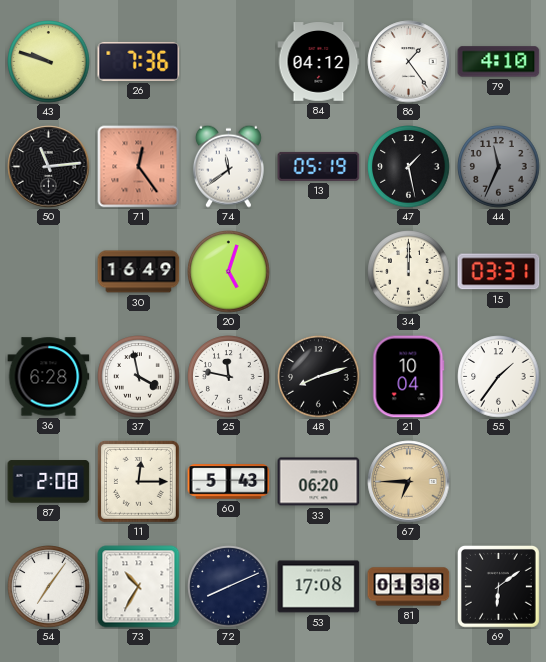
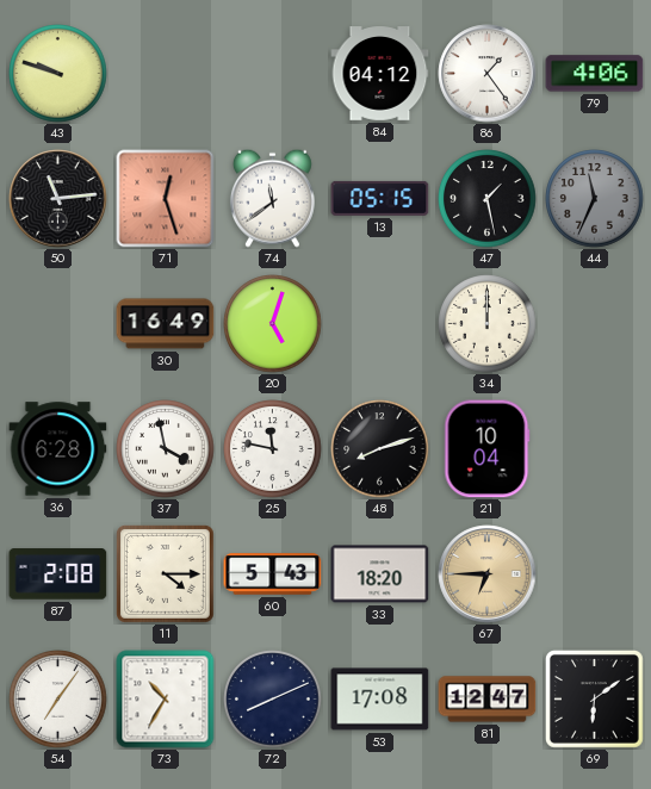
26: 7:36 -> none
79: 4:10 -> 4:06
71: 12:24 -> 12:27
13: 05:19 -> 05:15
15: 03:31 -> none
55: 1:36 -> none
11: 12:15 -> 4:15
33: 06:20 -> 18:20
81: 01:38 -> 12:47
